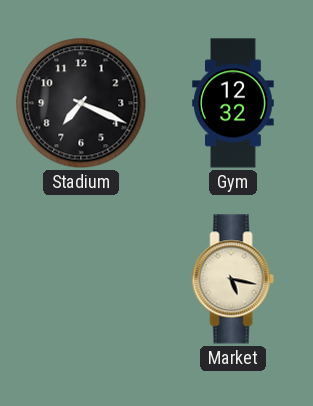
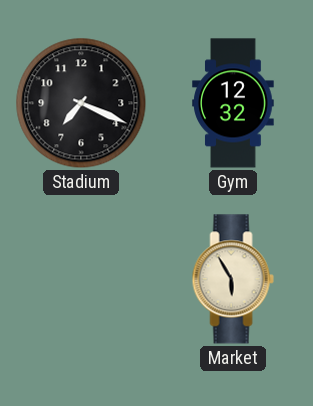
Market: 5:17 -> 5:55
